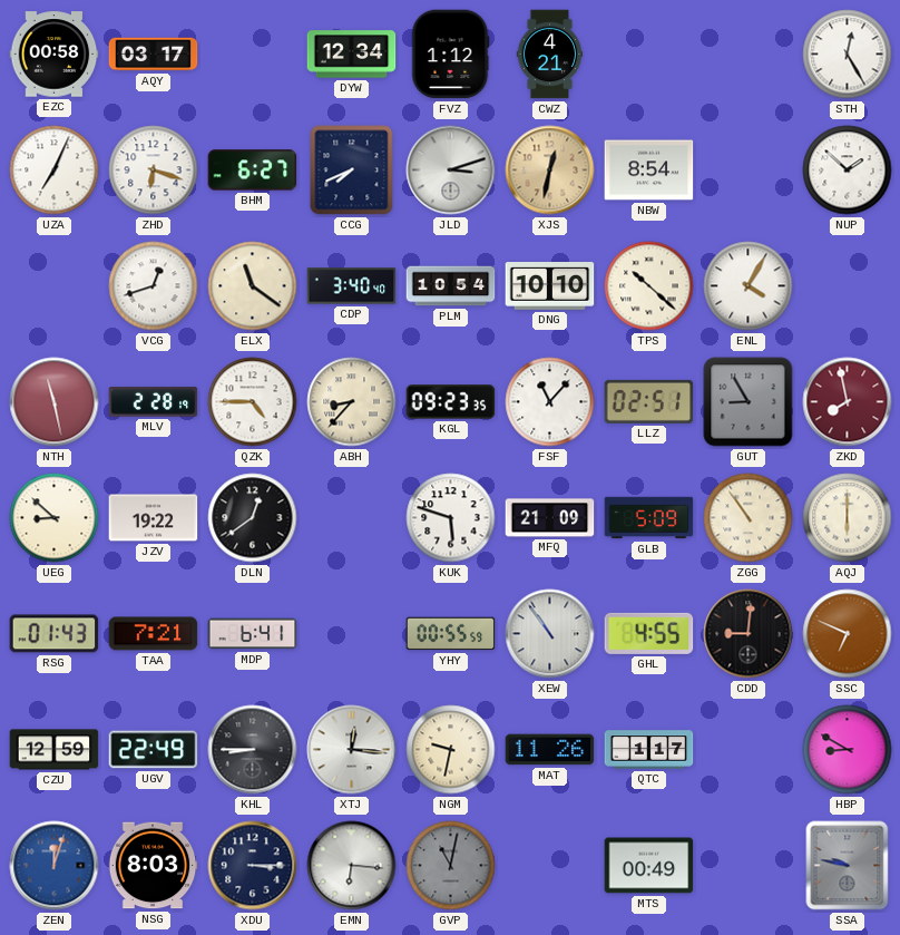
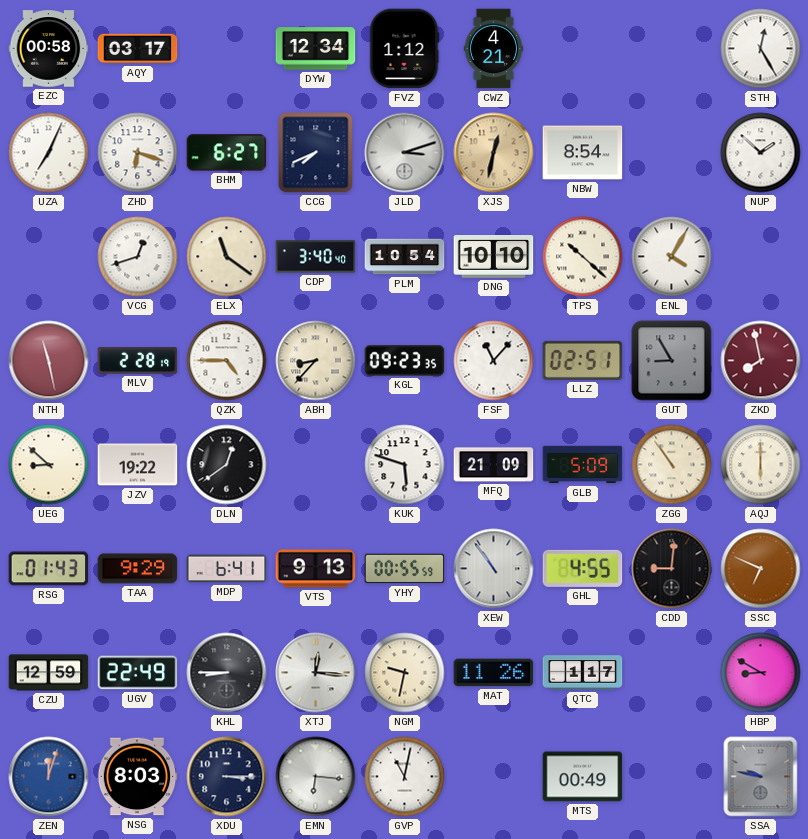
TAA: 7:21 -> 9:29
VTS: none -> 9:13
GVP dial: grey -> white
